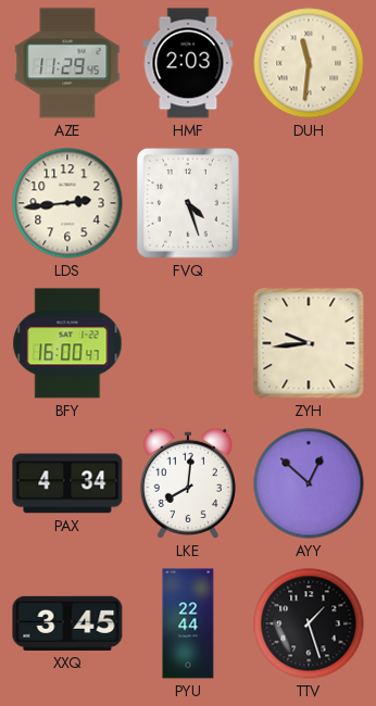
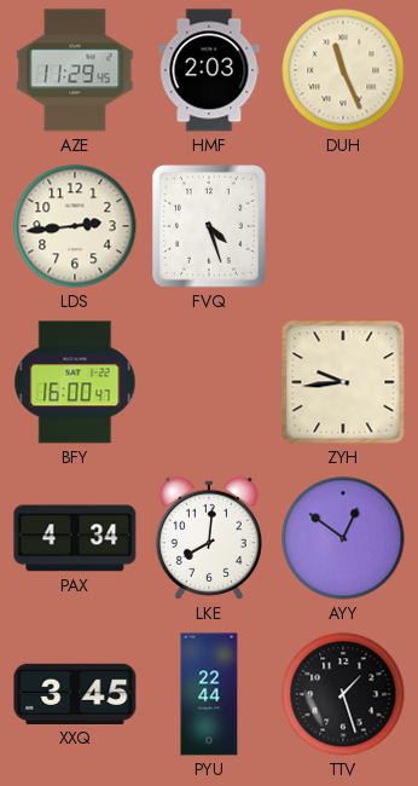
DUH: 11:31 -> 11:26
AYY: 12:52 -> 12:51
